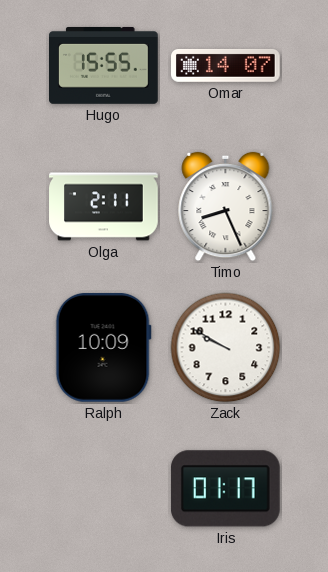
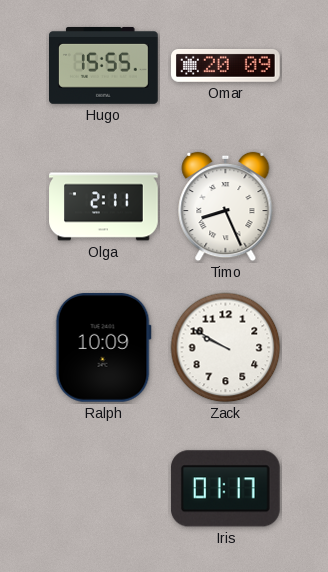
Omar: 14:07 -> 20:09
